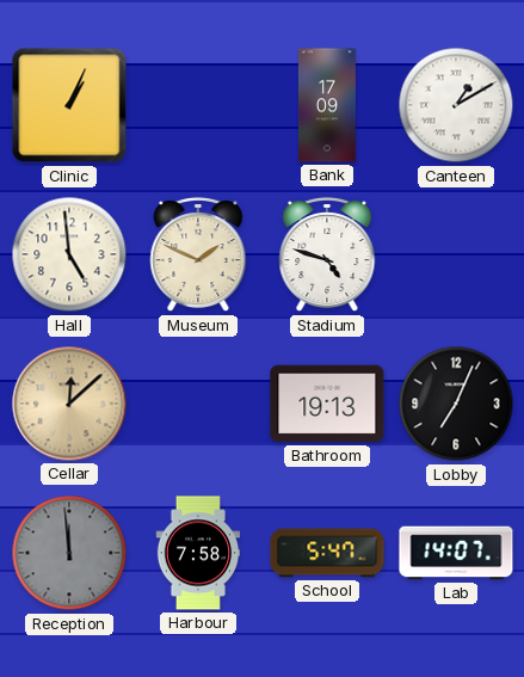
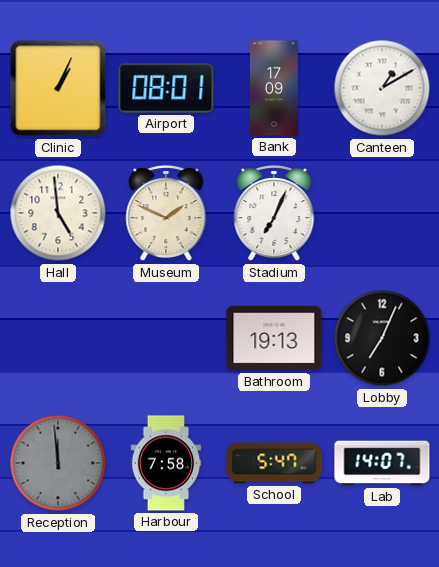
Airport: none -> 08:01
Stadium: 4:48 -> 7:04
Cellar: 12:08 -> none
